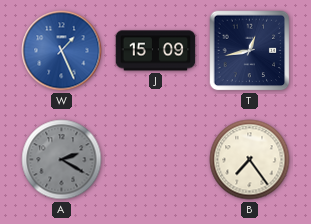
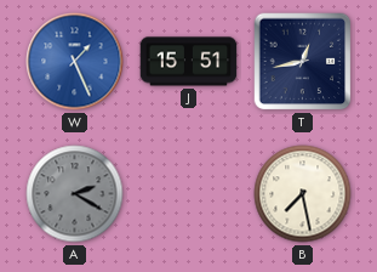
J: 15:09 -> 15:51
B: 7:24 -> 7:28
